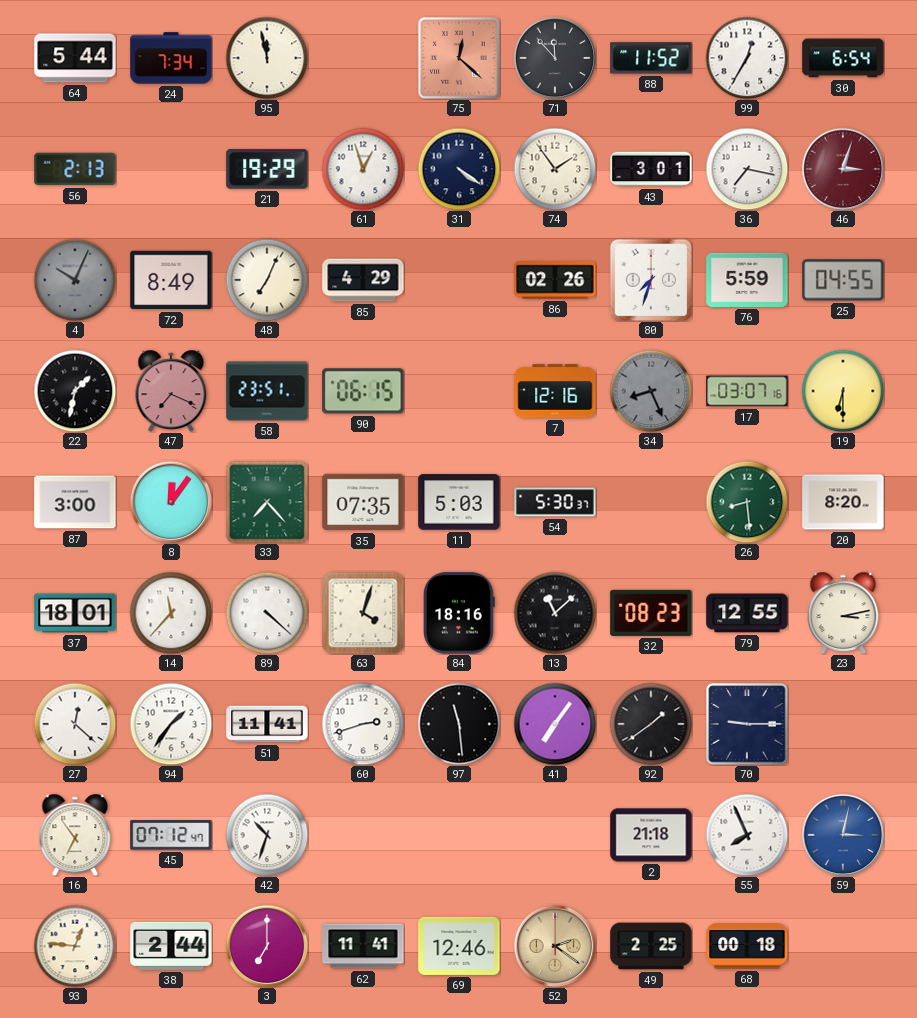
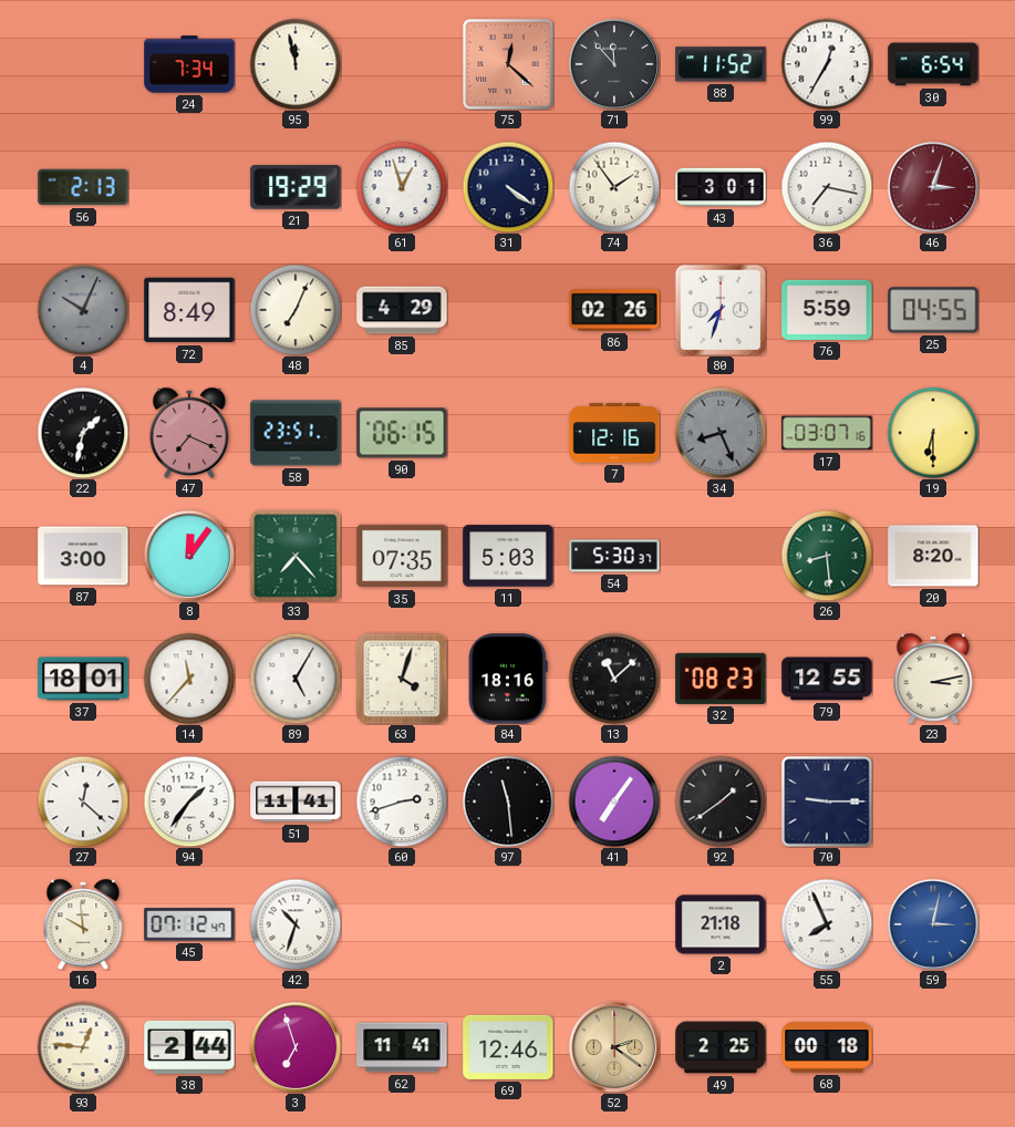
64: 5:44 -> none
89: 4:22 -> 5:05
16: 6:54 -> 9:59
3: 7:00 -> 6:57
